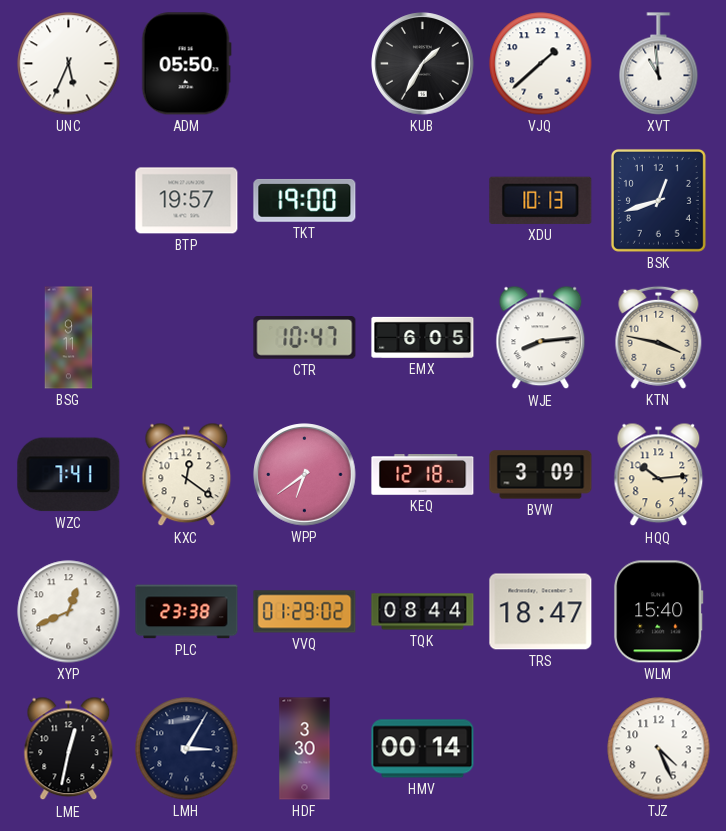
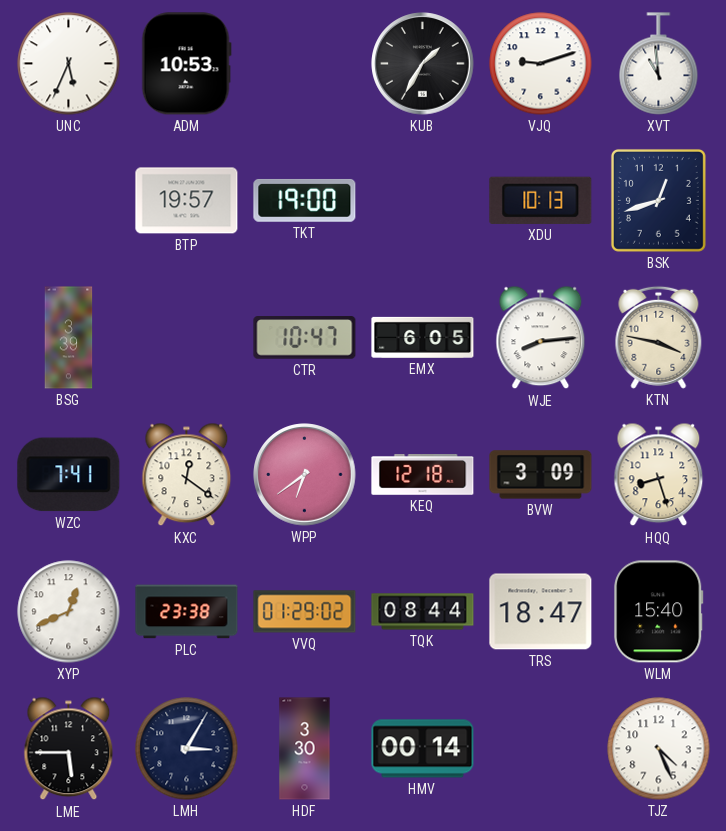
ADM: 05:50 -> 10:53
VJQ: 1:38 -> 9:12
BSG: 9:11 -> 3:39
HQQ: 10:14 -> 8:27
LME: 12:32 -> 5:45
